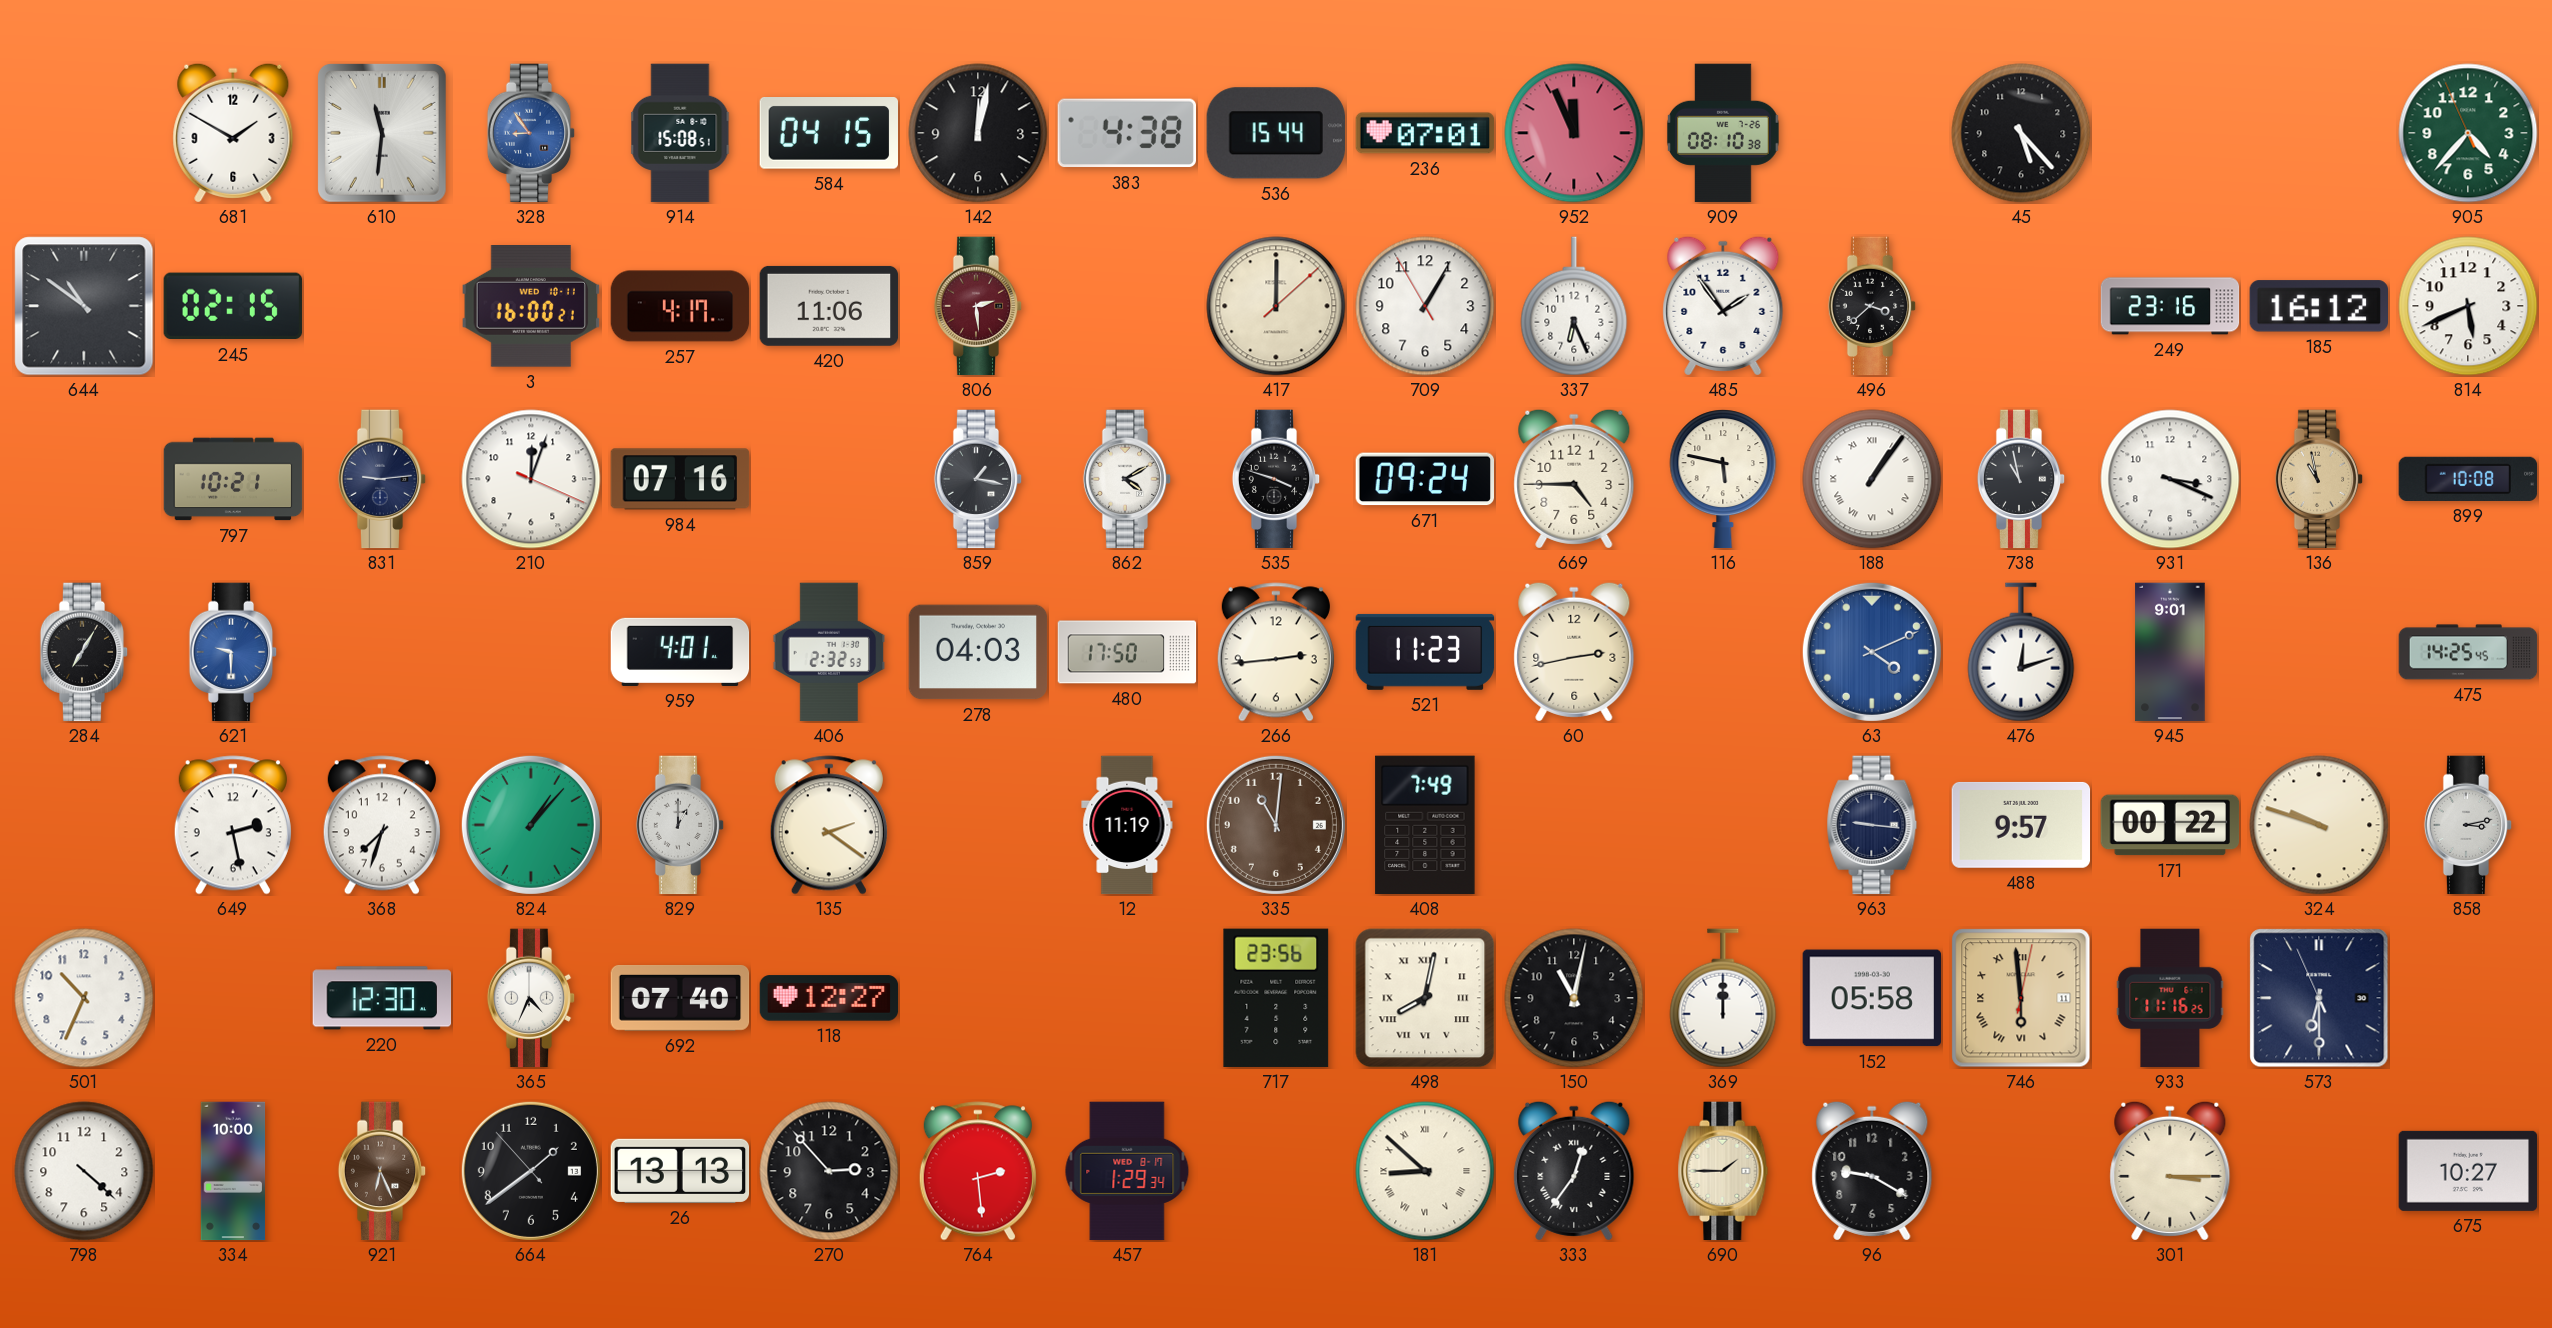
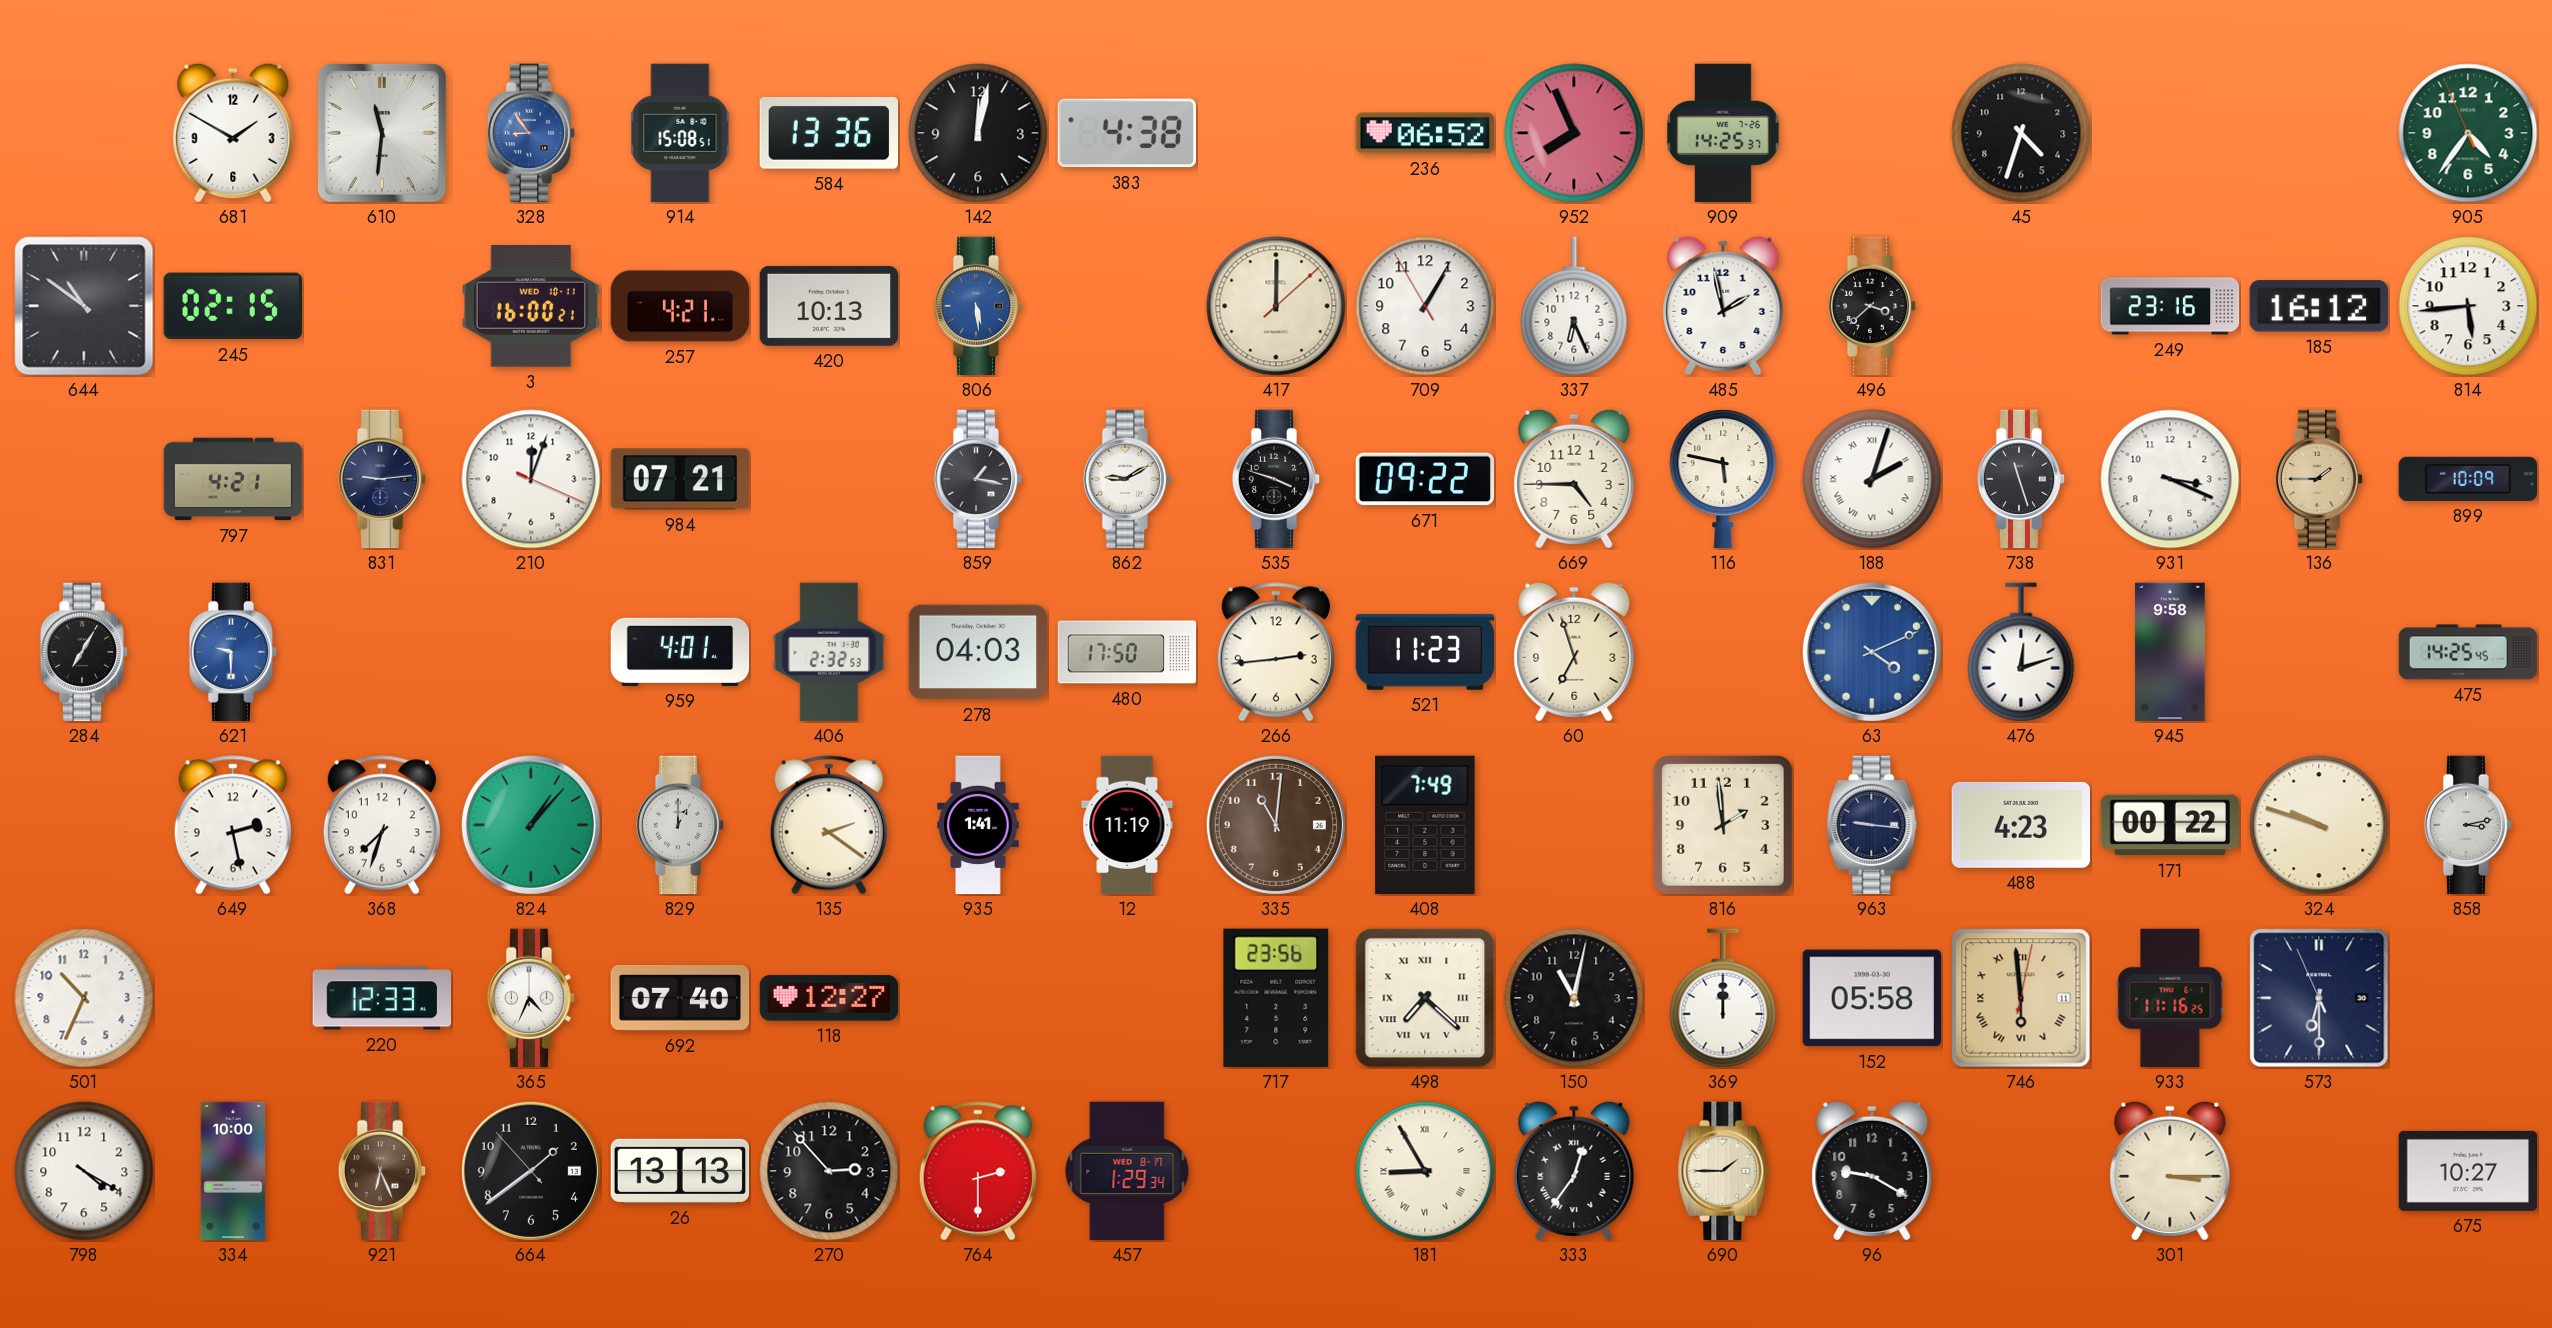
584: 04:15 -> 13:36
536: 15:44 -> none
236: 07:01 -> 06:52
952: 11:56 -> 7:56
909: 08:10 -> 14:25
45: 5:23 -> 4:33
905: 4:36 -> 4:35
257: 4:17 -> 4:21
420: 11:06 -> 10:13
806: 2:29 -> 5:29
806 dial: burgundy -> blue
485: 1:54 -> 1:58
814: 5:41 -> 5:44
797: 10:21 -> 4:21
984: 07:16 -> 07:21
862: 4:10 -> 9:10
671: 09:24 -> 09:22
188: 1:06 -> 2:03
738: 10:58 -> 11:27
136: 10:58 -> 1:45
899: 10:08 -> 10:09
60: 2:43 -> 6:57
945: 9:01 -> 9:58
935: none -> 1:41
816: none -> 1:59
488: 9:57 -> 4:23
220: 12:30 -> 12:33
498: 8:02 -> 7:22
798: 4:22 -> 4:20
764: 2:29 -> 2:30
181: 8:52 -> 8:55
